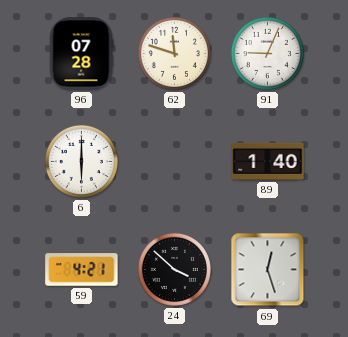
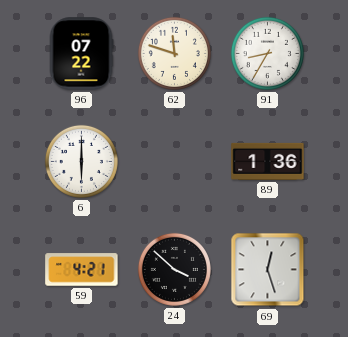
96: 07:28 -> 07:22
91: 9:04 -> 8:35
89: 1:40 -> 1:36
